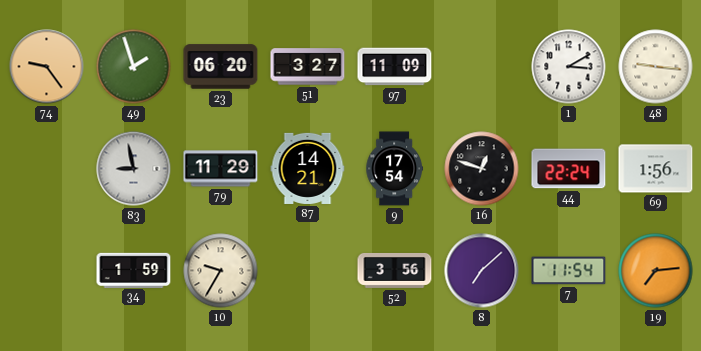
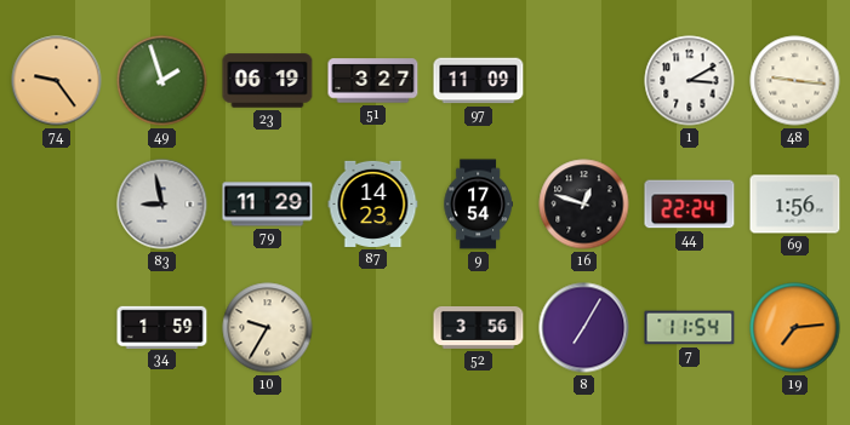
23: 06:20 -> 06:19
87: 14:21 -> 14:23
8: 7:08 -> 7:05
